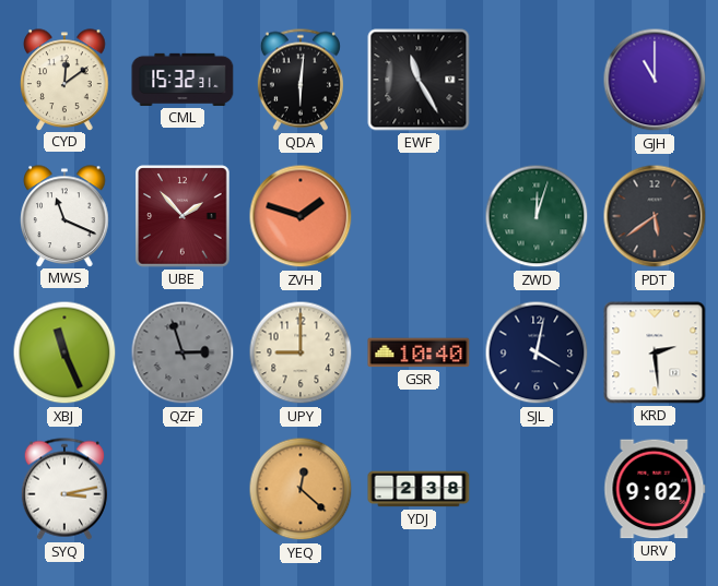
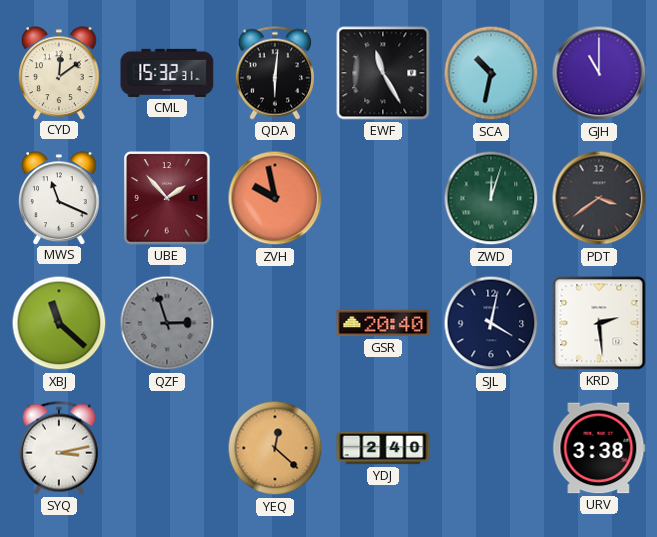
SCA: none -> 10:32
ZVH: 1:48 -> 9:58
PDT: 5:39 -> 3:39
XBJ: 11:26 -> 11:22
UPY: 9:00 -> none
GSR: 10:40 -> 20:40
YDJ: 2:38 -> 2:40
URV: 9:02 -> 3:38
